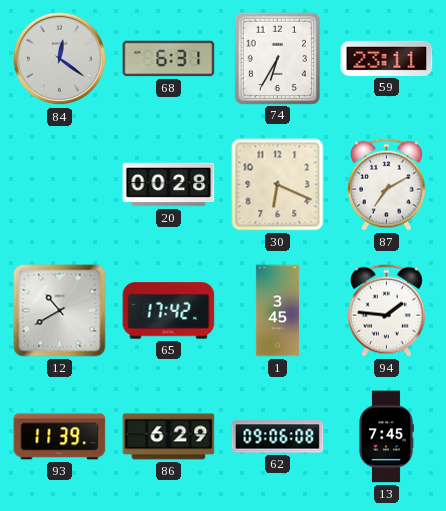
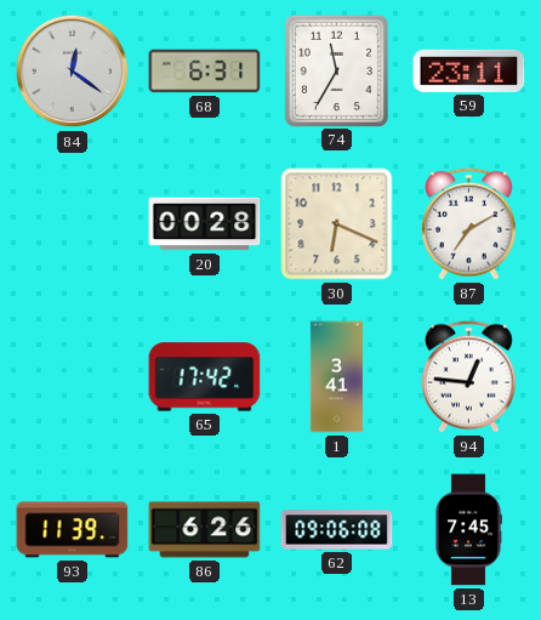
74: 6:35 -> 11:35
12: 10:40 -> none
1: 3:45 -> 3:41
94: 1:46 -> 12:46
86: 6:29 -> 6:26
